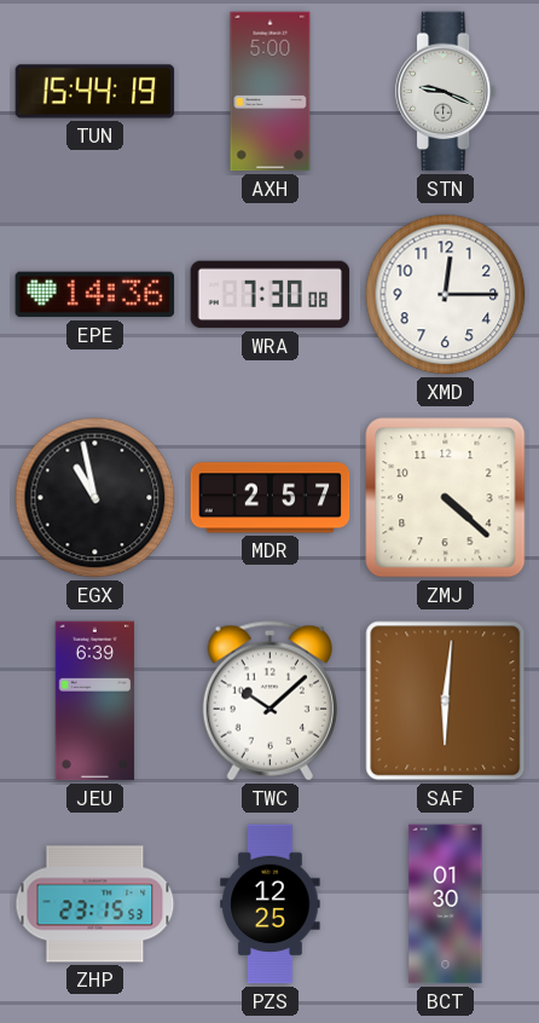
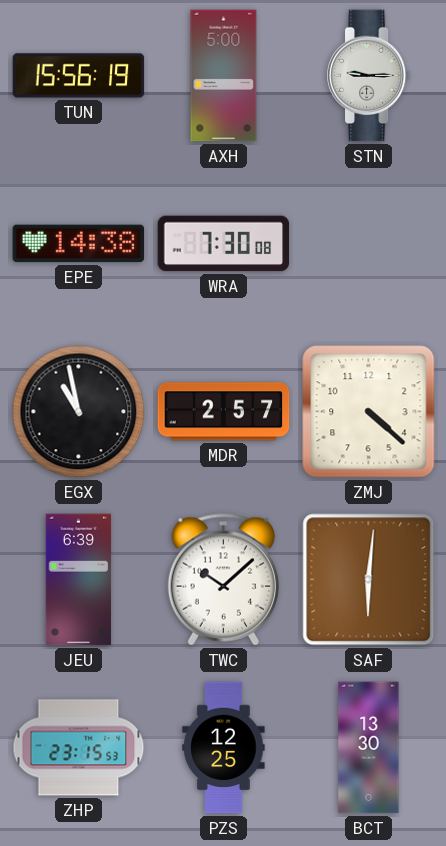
TUN: 15:44 -> 15:56
STN: 9:19 -> 9:15
EPE: 14:36 -> 14:38
XMD: 12:15 -> none
BCT: 01:30 -> 13:30
